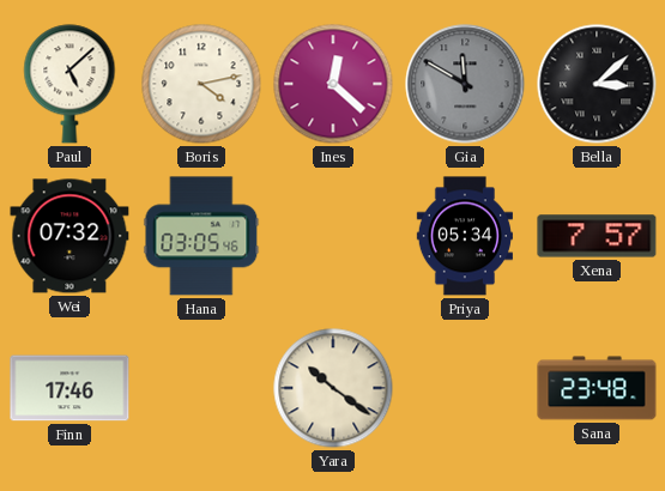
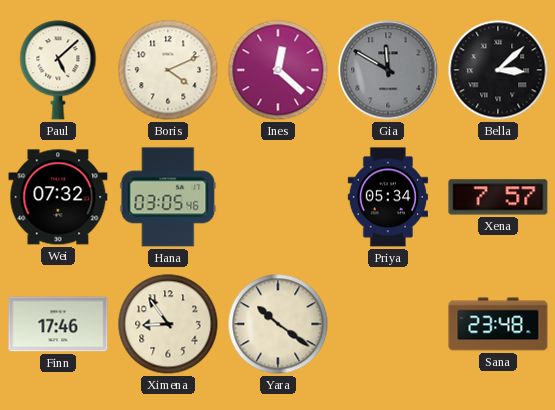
Boris: 4:13 -> 4:11
Ximena: none -> 8:54
